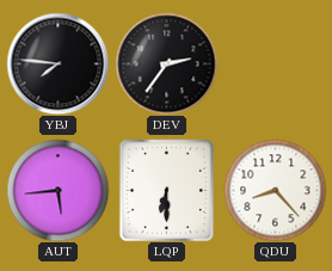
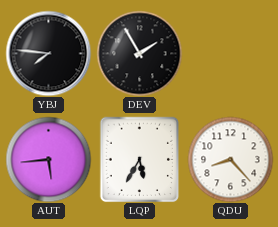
DEV: 2:36 -> 1:55
LQP: 6:30 -> 5:35
